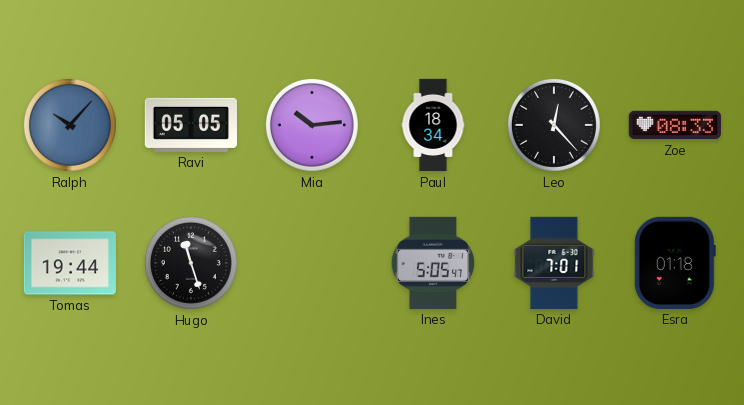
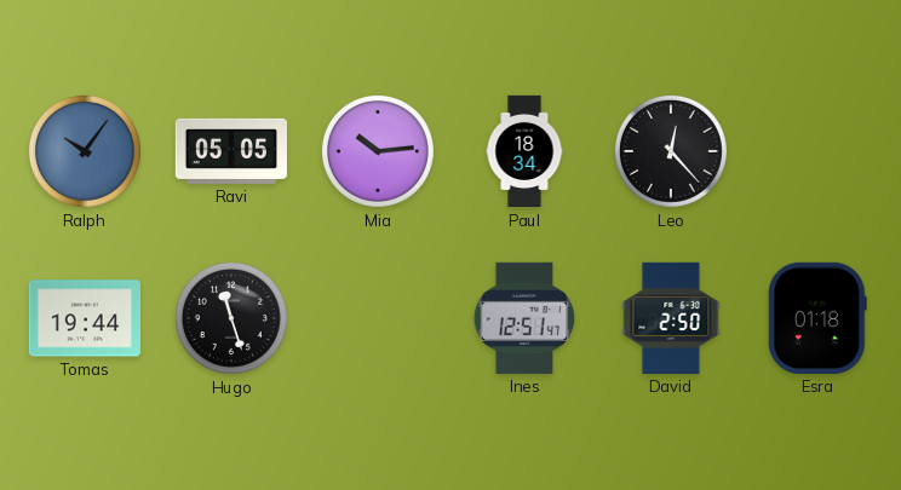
Ralph: 10:07 -> 10:06
Zoe: 08:33 -> none
Ines: 5:05 -> 12:51
David: 7:01 -> 2:50
